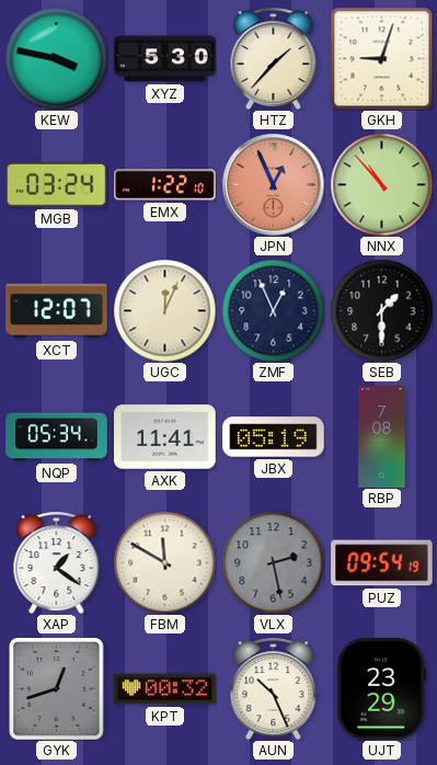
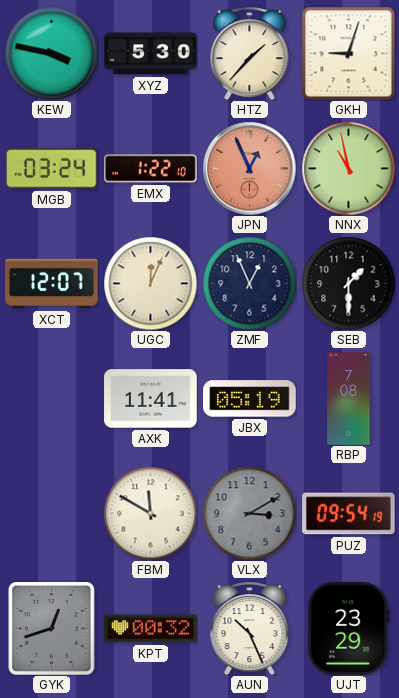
NNX: 10:53 -> 10:58
NQP: 05:34 -> none
XAP: 1:21 -> none
VLX: 2:28 -> 3:10
